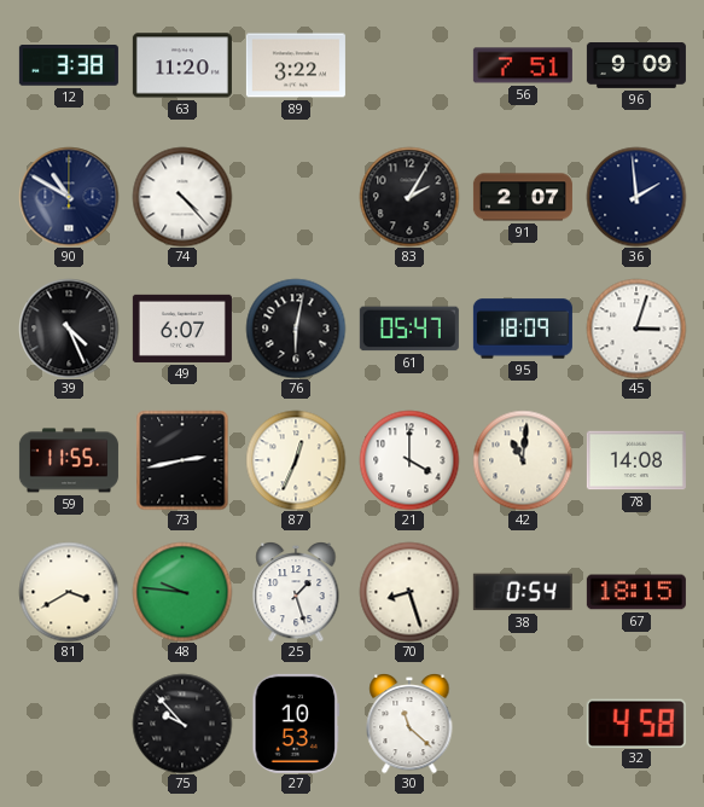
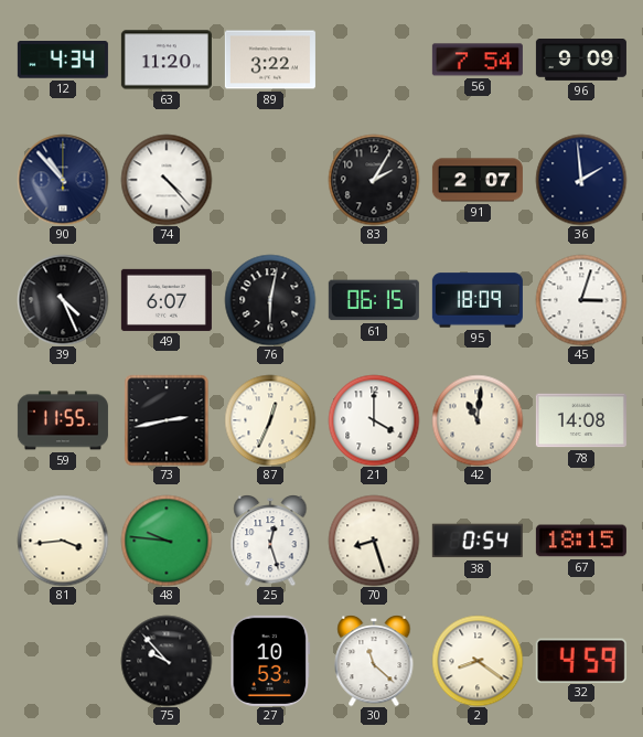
12: 3:38 -> 4:34
56: 7:51 -> 7:54
90: 10:50 -> 10:53
61: 05:47 -> 06:15
81: 3:40 -> 3:44
25: 1:27 -> 12:27
2: none -> 8:21
32: 4:58 -> 4:59
